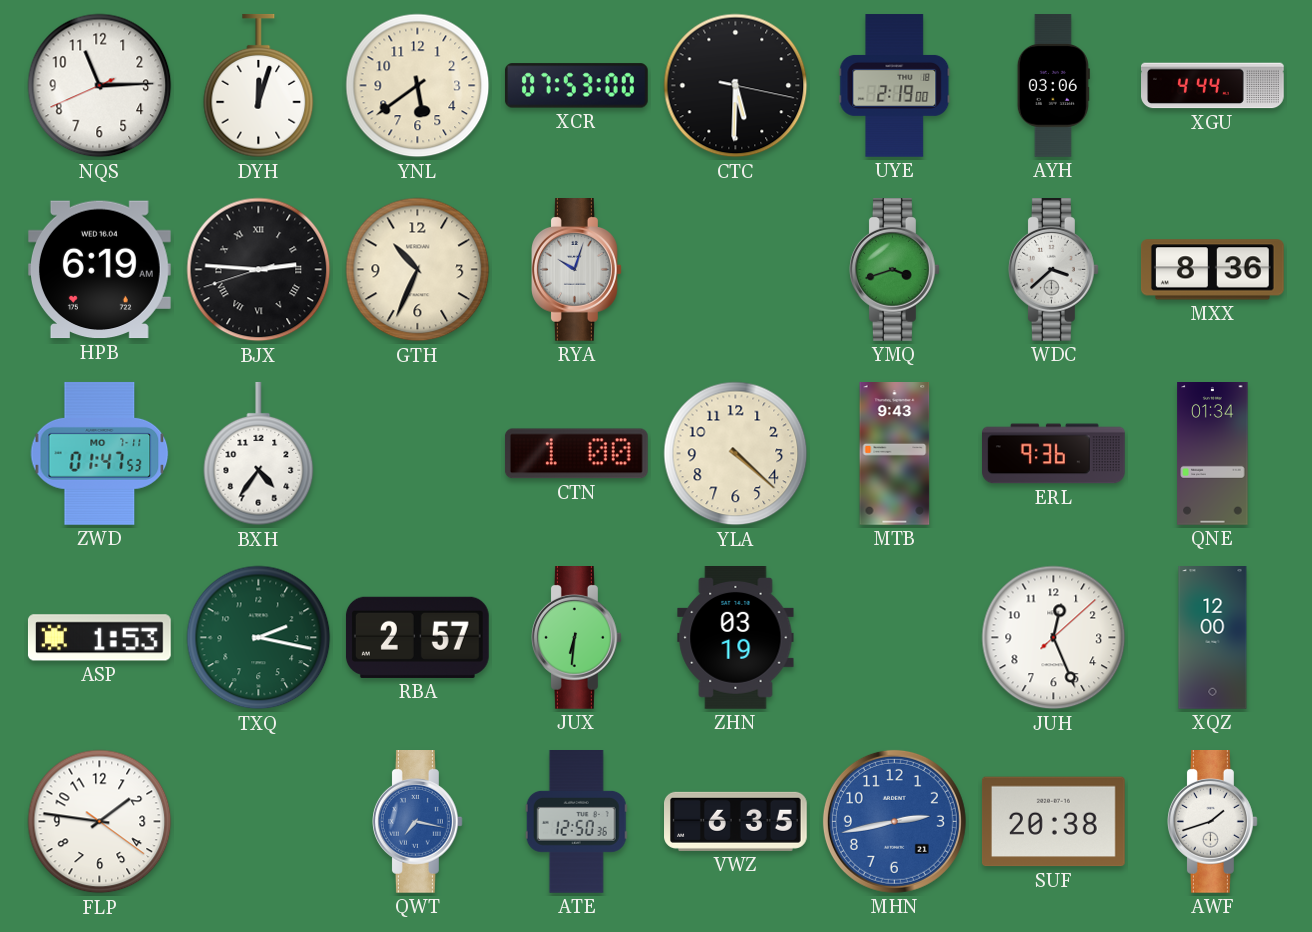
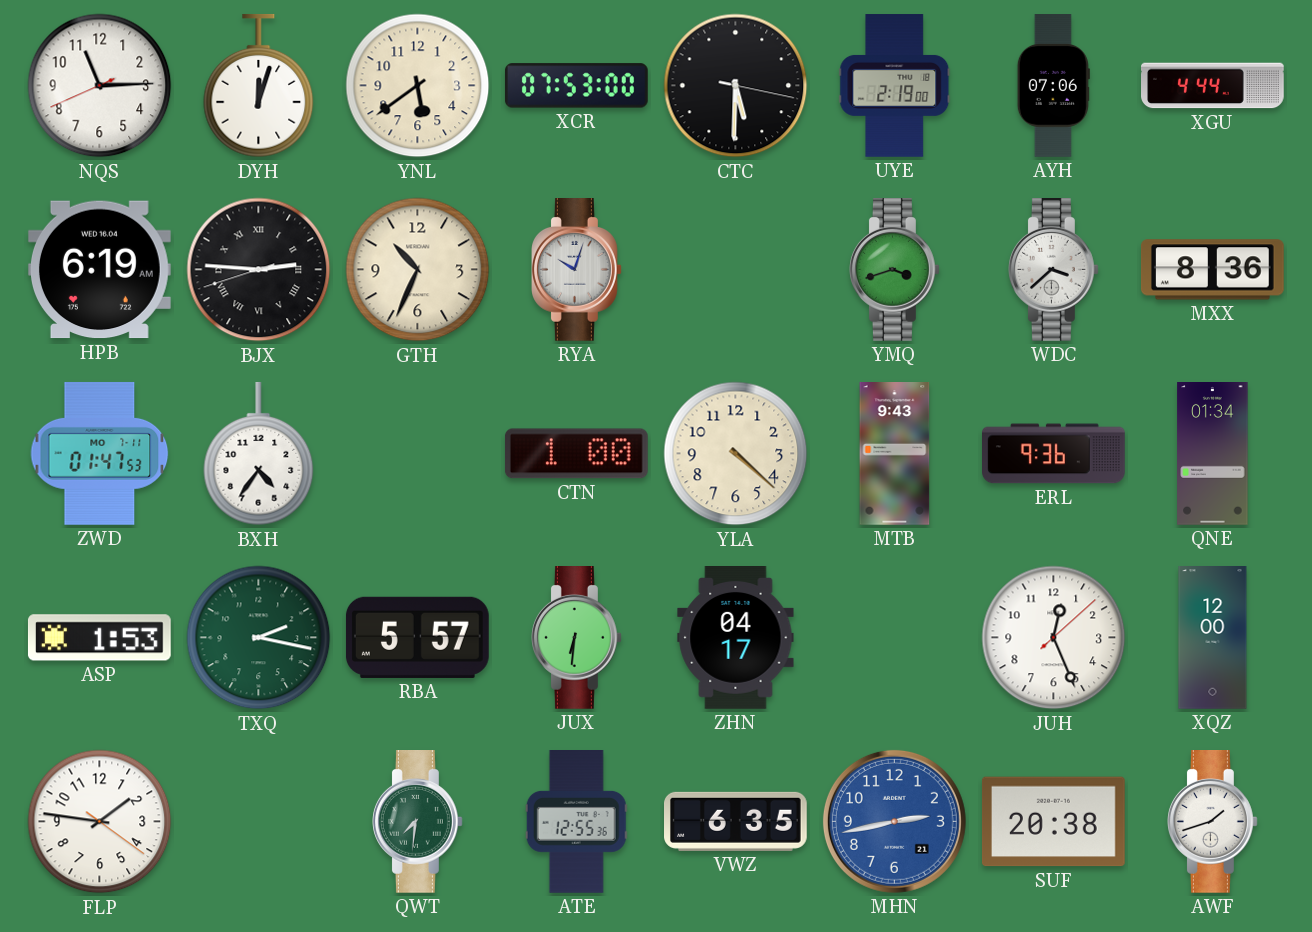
AYH: 03:06 -> 07:06
RBA: 2:57 -> 5:57
ZHN: 03:19 -> 04:17
QWT: 7:17 -> 7:31
QWT dial: blue -> green
ATE: 12:50 -> 12:55
